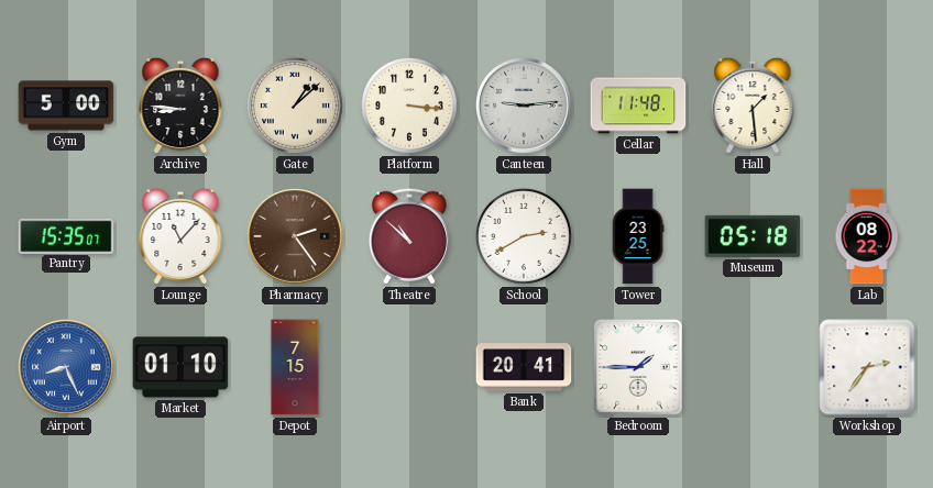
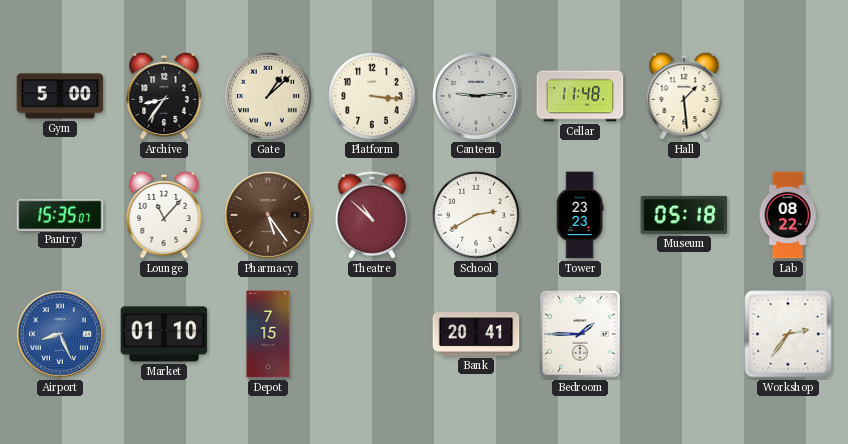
Archive: 8:46 -> 8:36
Pharmacy: 2:24 -> 5:24
Tower: 23:25 -> 23:23
